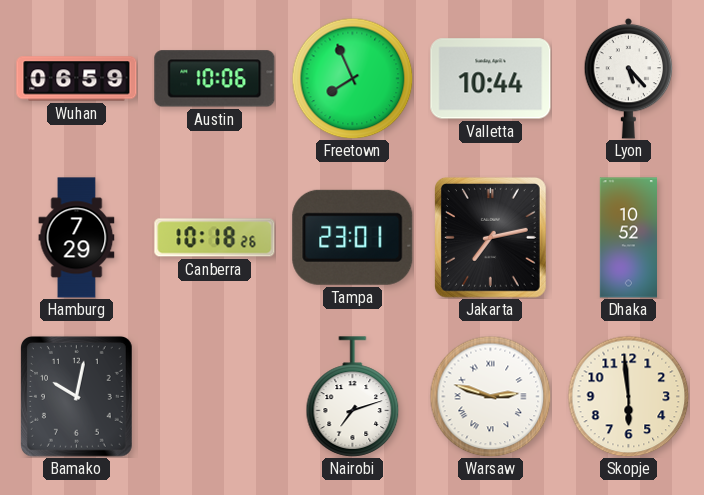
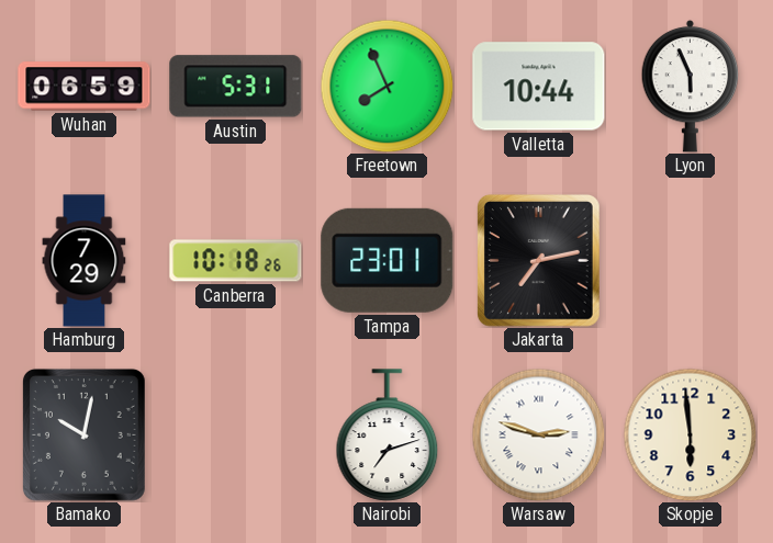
Austin: 10:06 -> 5:31
Lyon: 5:23 -> 5:56
Dhaka: 10:52 -> none
